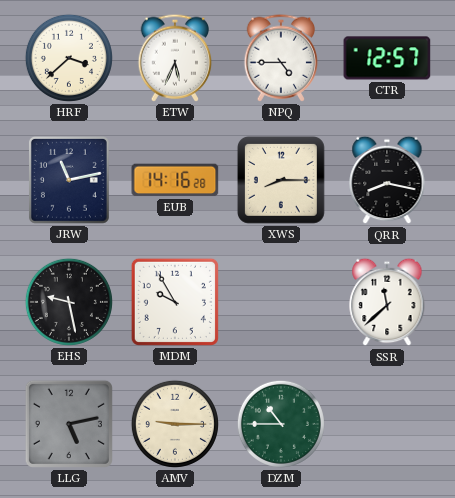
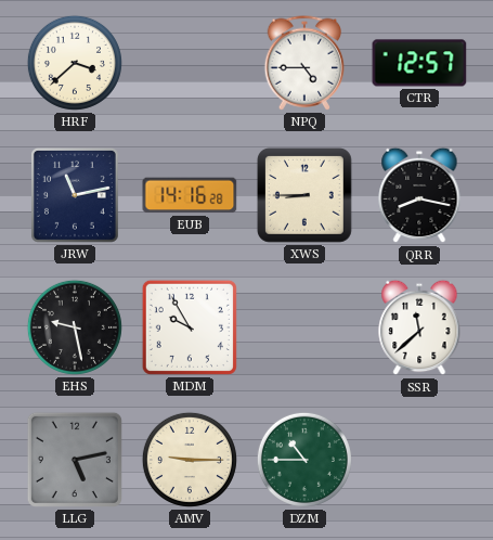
ETW: 5:34 -> none
XWS: 8:15 -> 8:45
